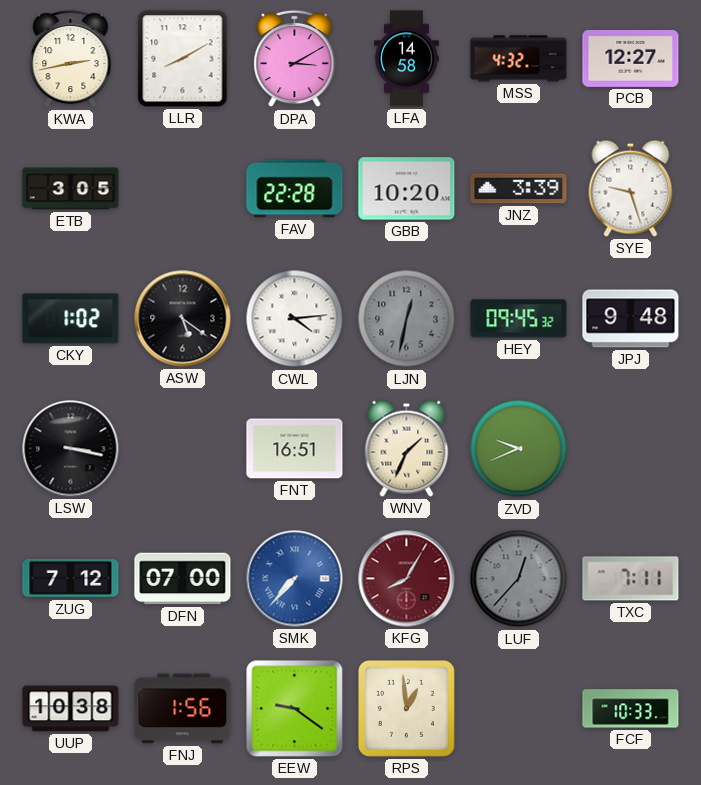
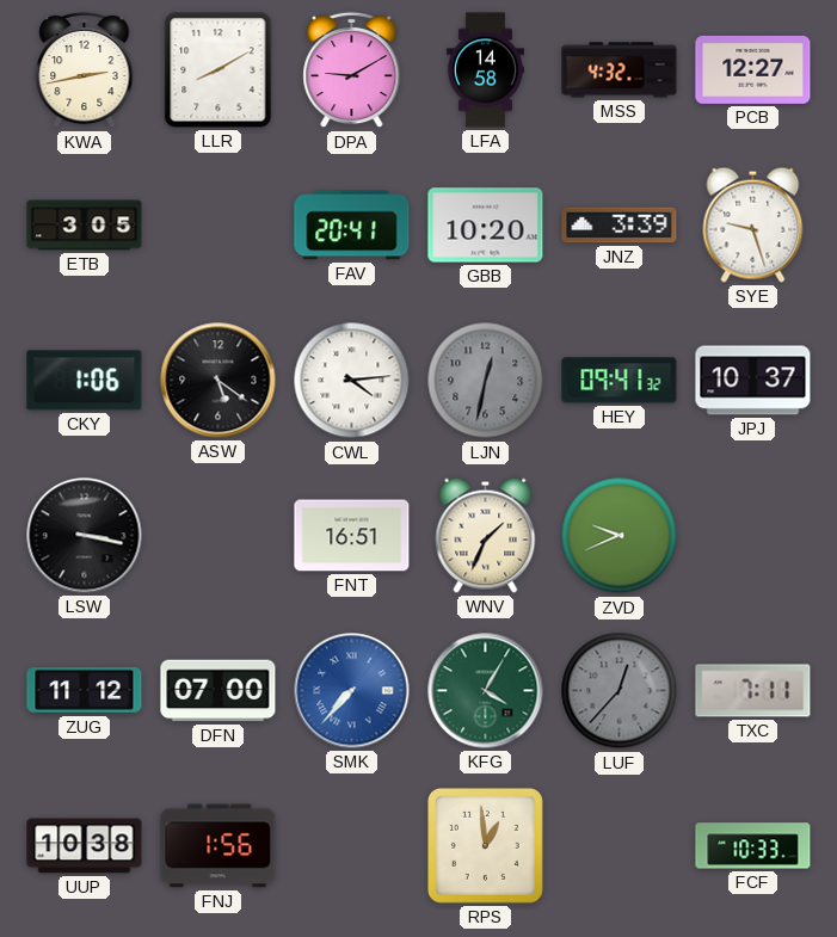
DPA: 3:10 -> 9:10
FAV: 22:28 -> 20:41
CKY: 1:02 -> 1:06
HEY: 09:45 -> 09:41
JPJ: 9:48 -> 10:37
ZUG: 7:12 -> 11:12
KFG: 8:05 -> 4:05
KFG dial: burgundy -> green
EEW: 9:21 -> none
